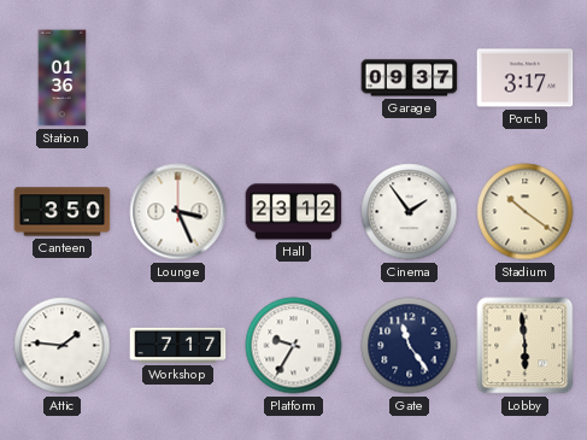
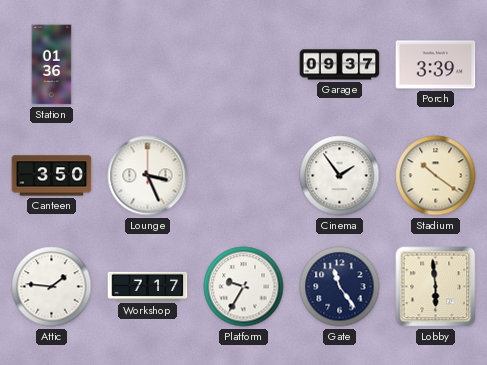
Porch: 3:17 -> 3:39
Hall: 23:12 -> none
